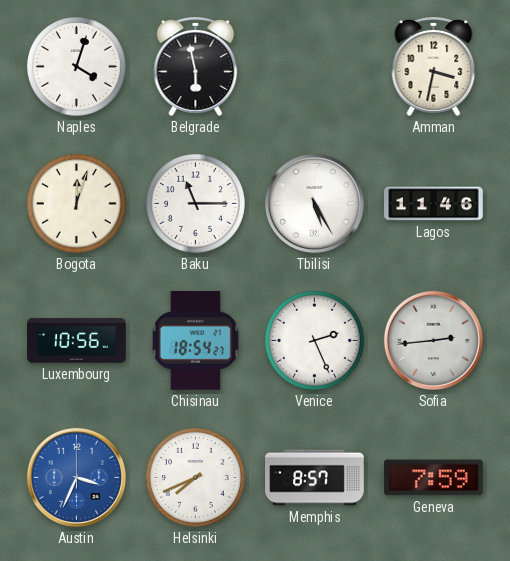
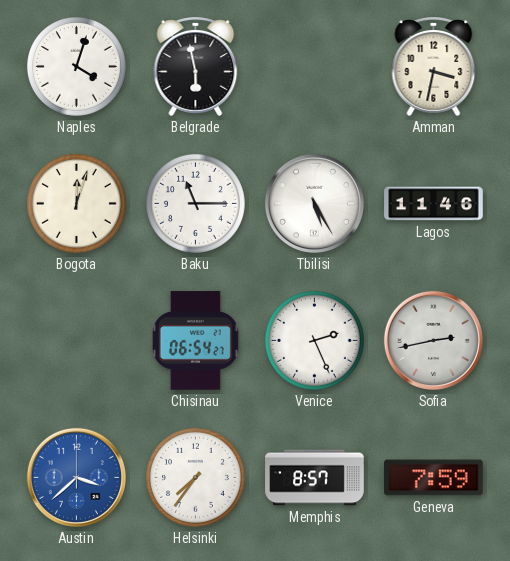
Luxembourg: 10:56 -> none
Chisinau: 18:54 -> 06:54
Sofia: 2:44 -> 2:43
Austin: 3:34 -> 3:38
Helsinki: 7:41 -> 7:36
